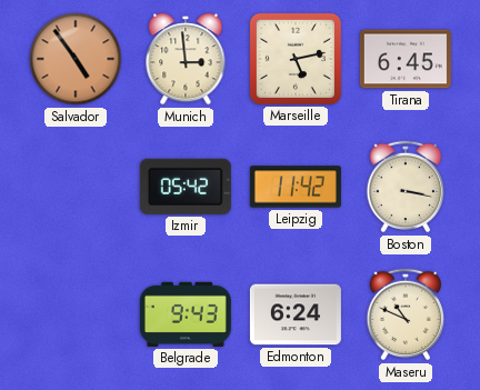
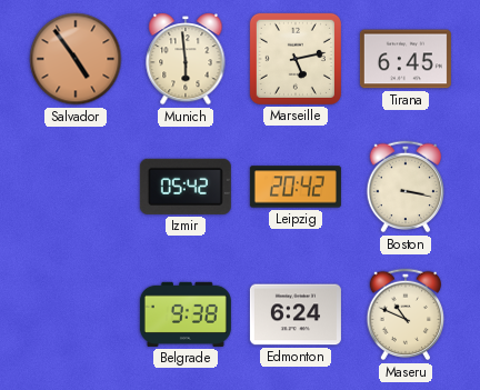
Munich: 2:59 -> 5:59
Leipzig: 11:42 -> 20:42
Belgrade: 9:43 -> 9:38
